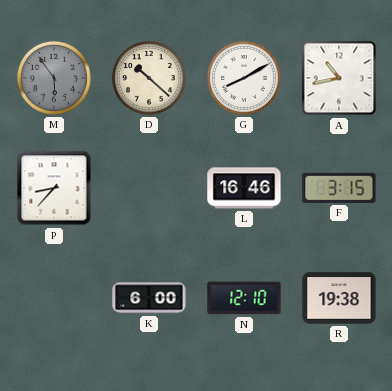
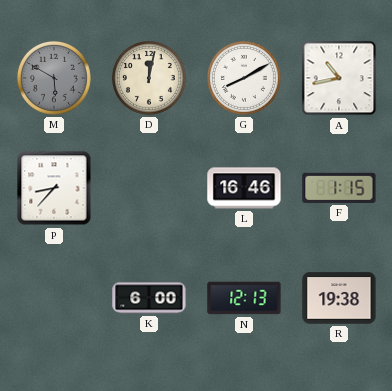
M: 5:54 -> 5:50
D: 10:22 -> 12:02
F: 3:15 -> 1:15
N: 12:10 -> 12:13
